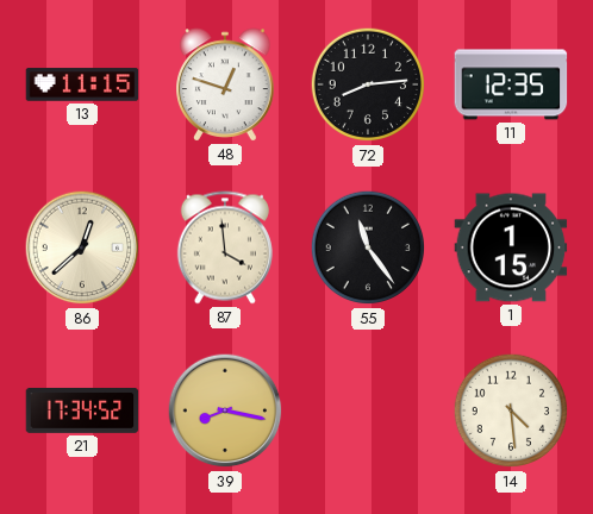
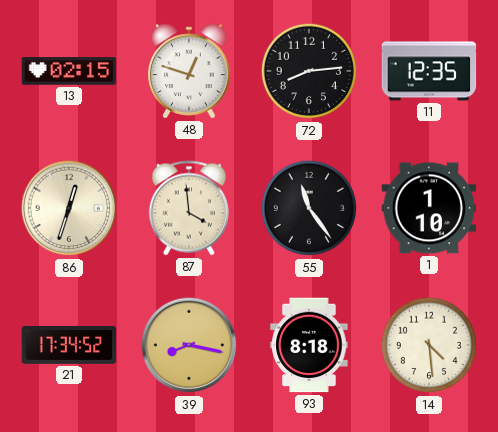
13: 11:15 -> 02:15
86: 12:38 -> 12:33
1: 1:15 -> 1:10
93: none -> 8:18
